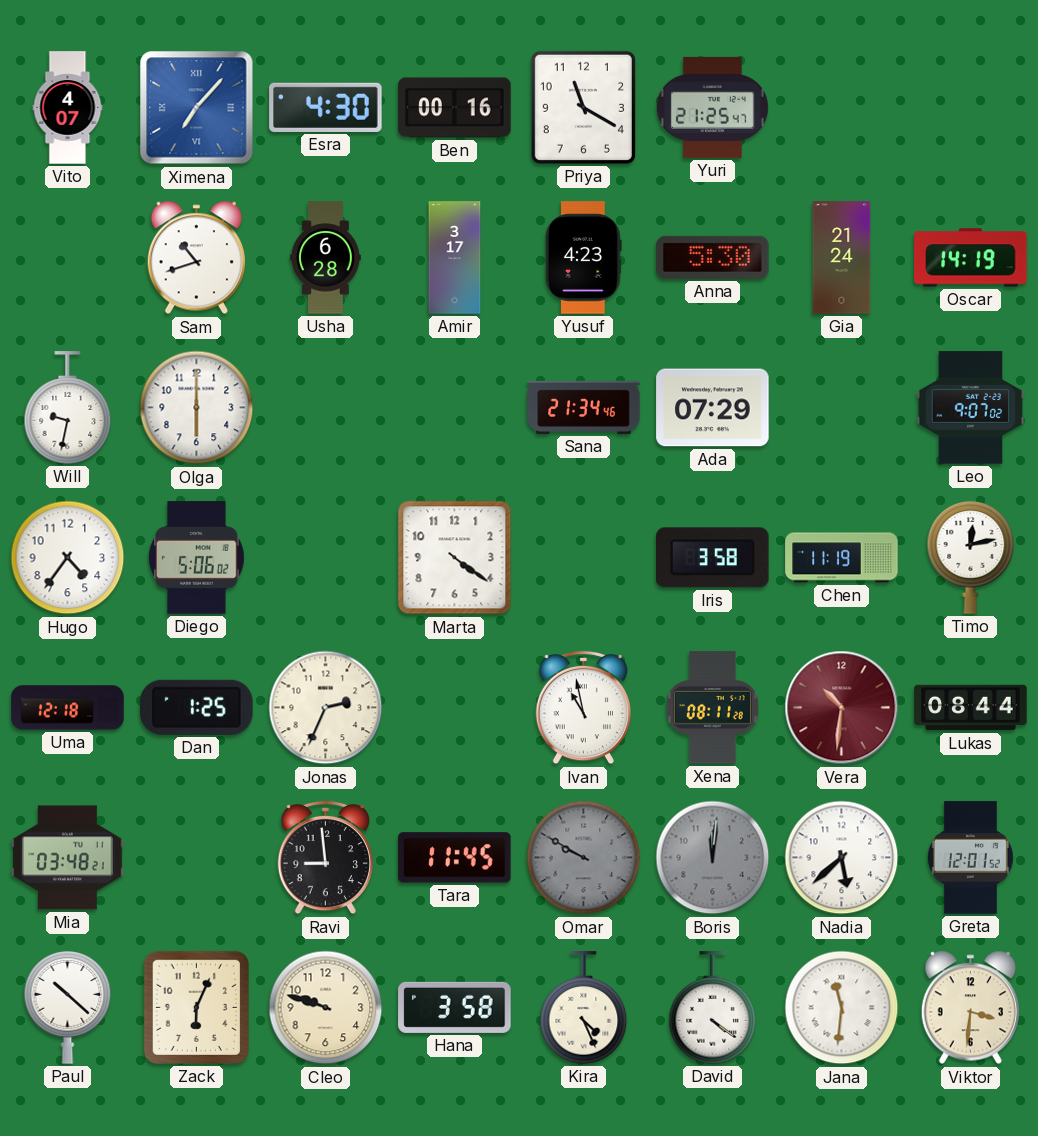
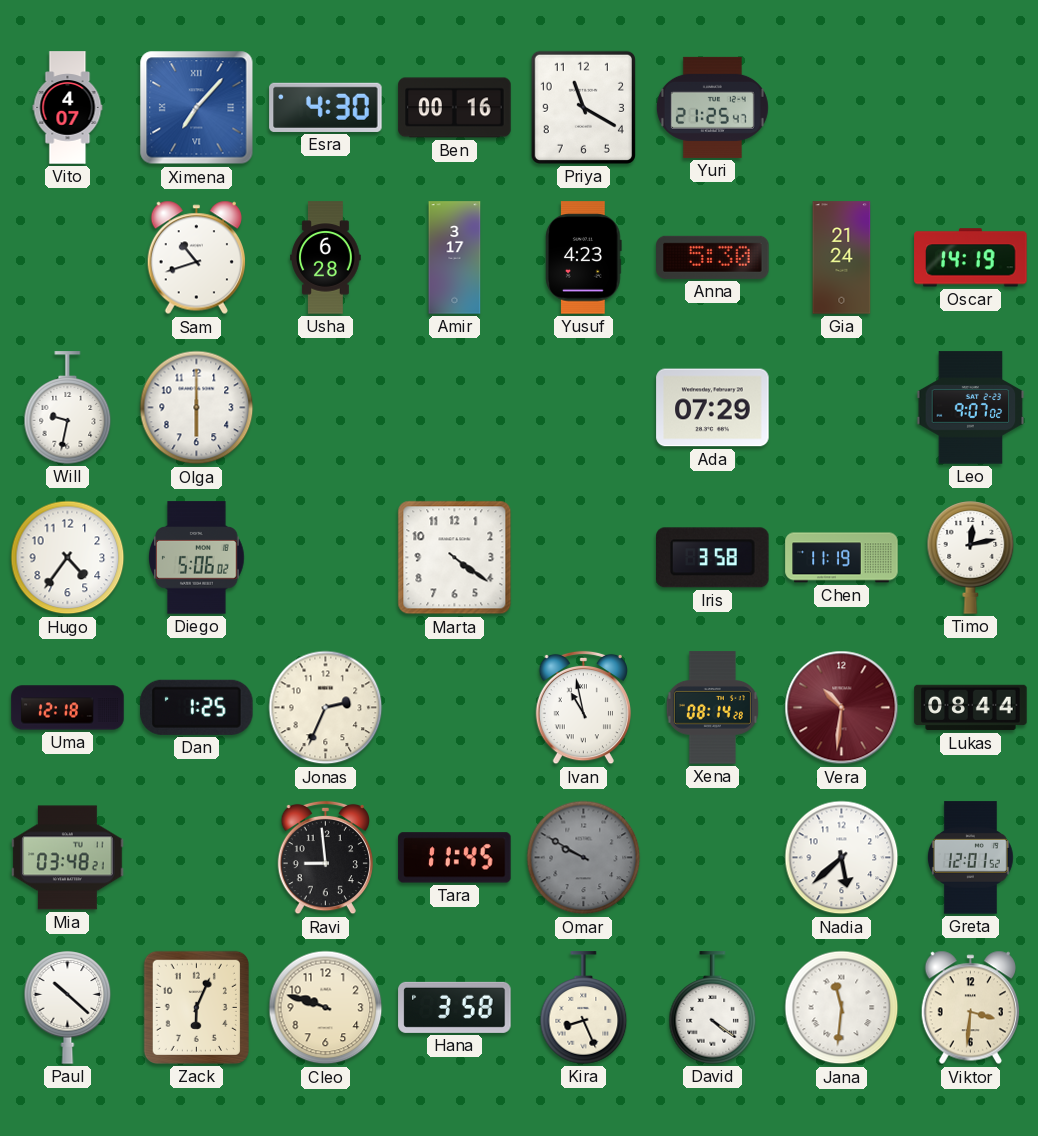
Sana: 21:34 -> none
Xena: 08:11 -> 08:14
Boris: 12:01 -> none
Kira: 4:26 -> 8:26
